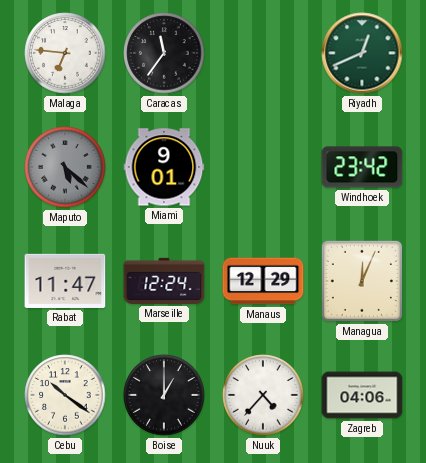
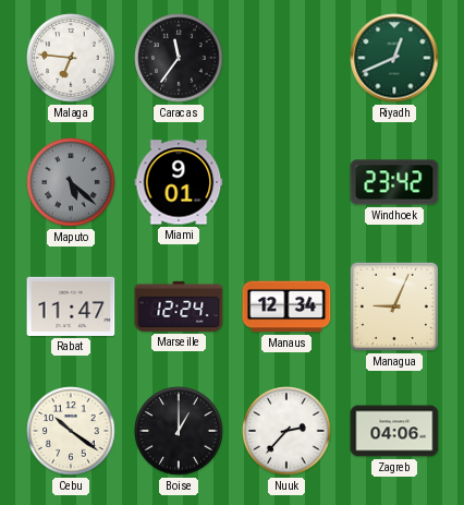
Manaus: 12:29 -> 12:34
Managua: 12:04 -> 9:04
Nuuk: 4:37 -> 2:37
